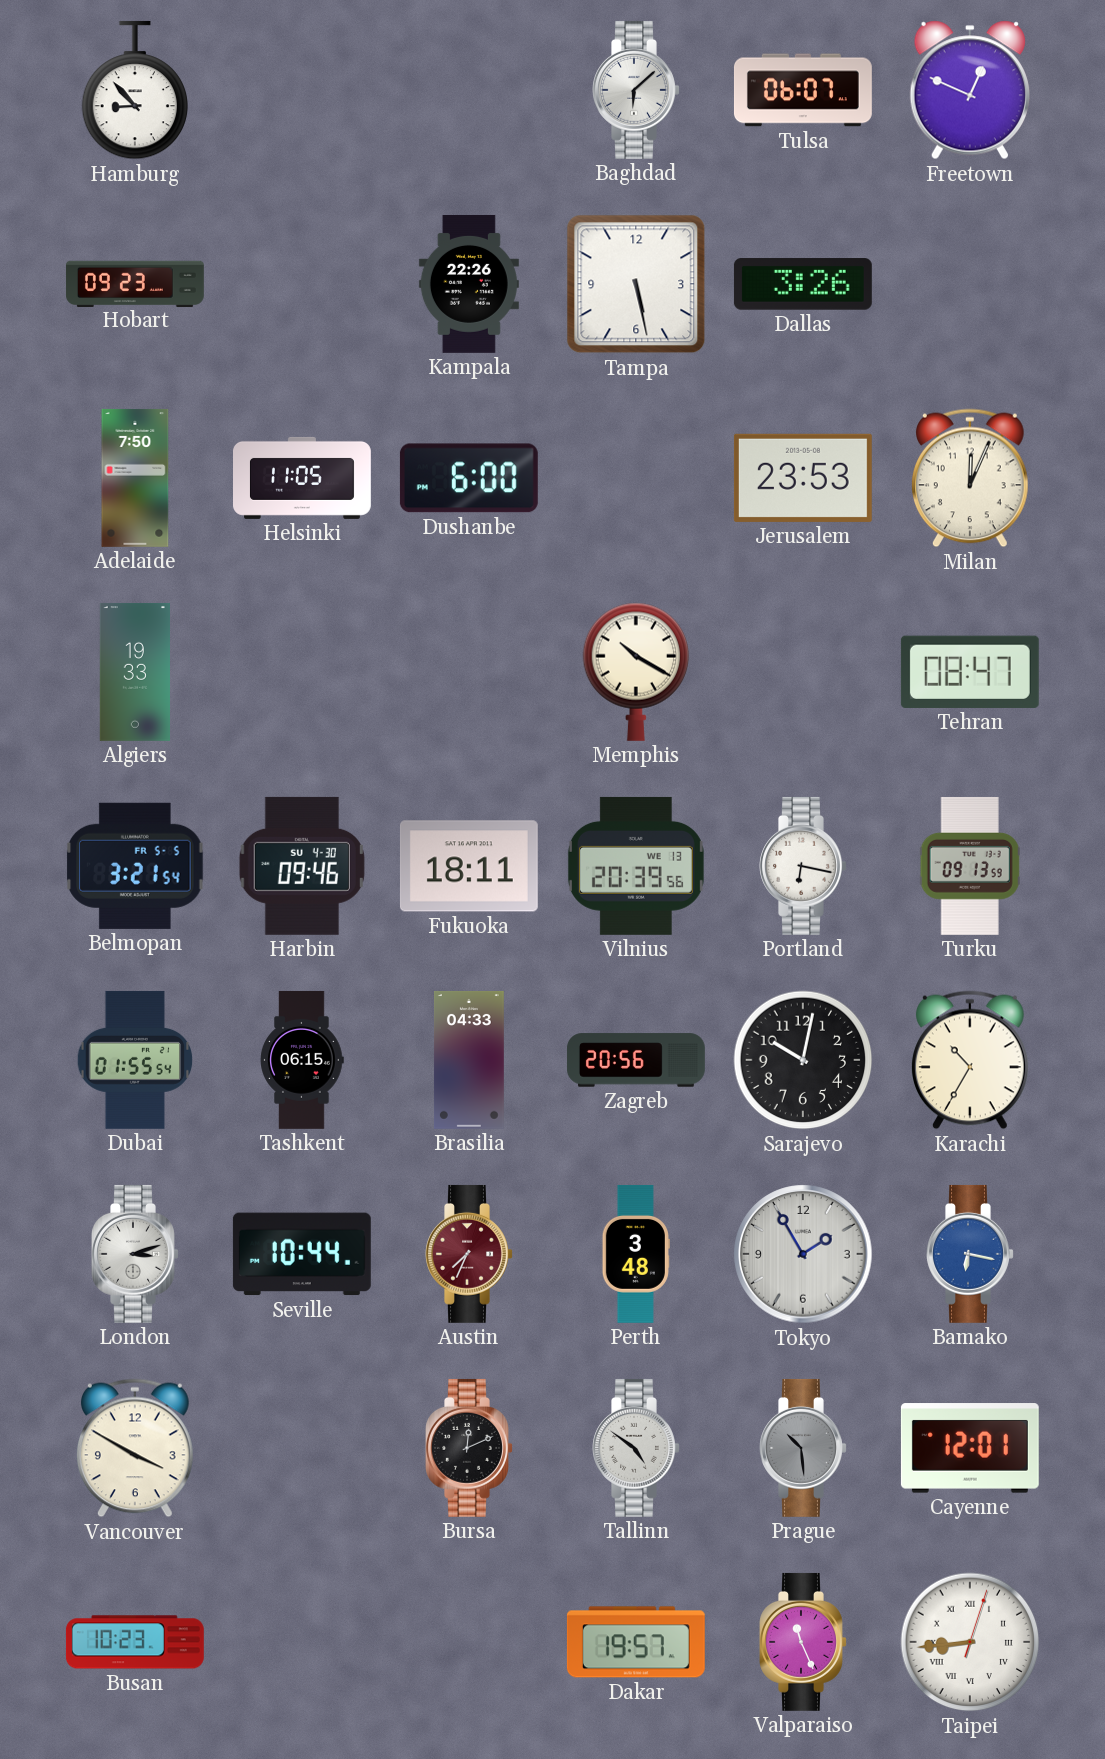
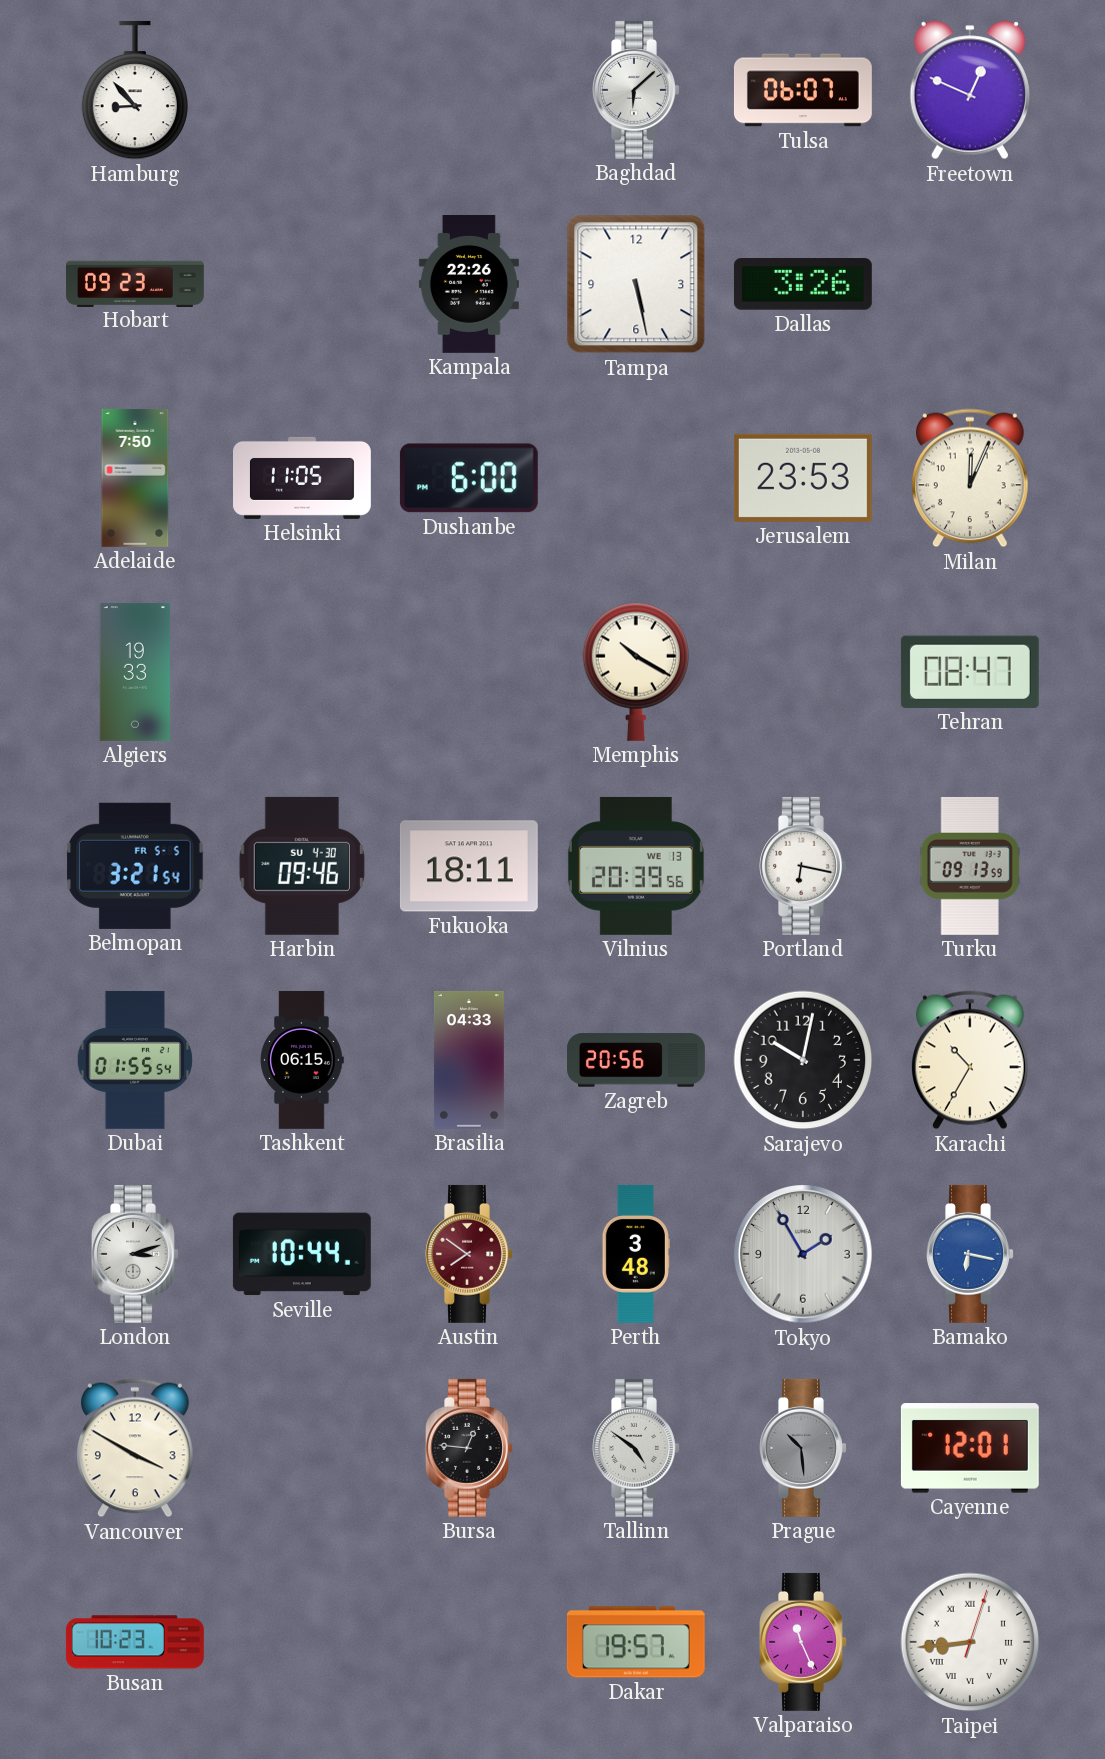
Austin: 7:34 -> 7:51
Bursa: 12:11 -> 12:46
